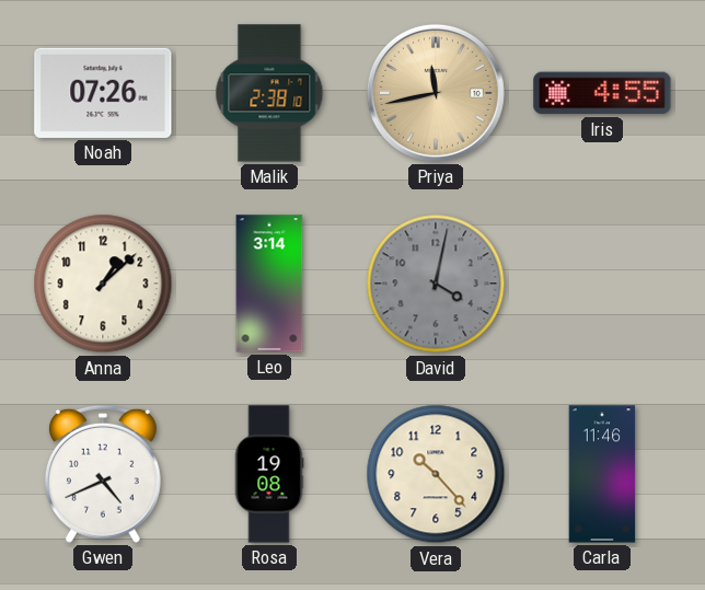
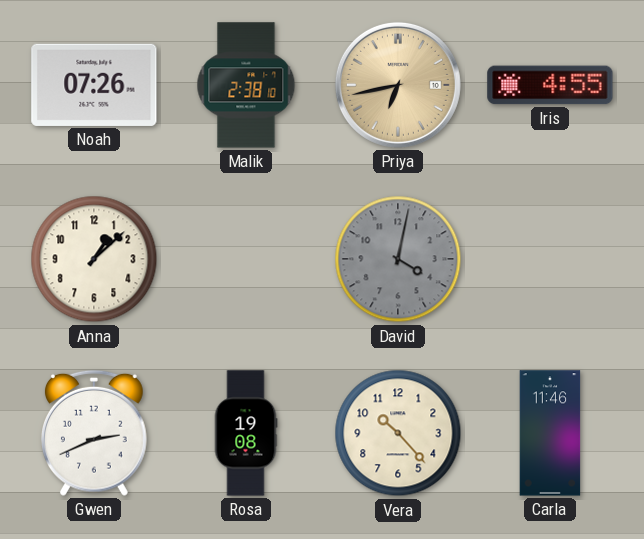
Priya: 11:43 -> 6:43
Leo: 3:14 -> none
Gwen: 4:41 -> 2:41
